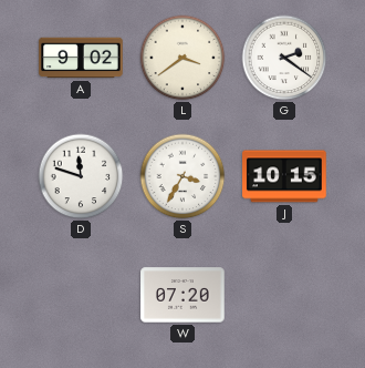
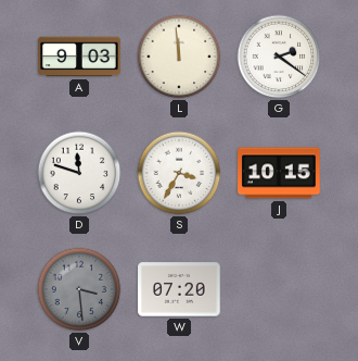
A: 9:02 -> 9:03
L: 3:39 -> 11:59
V: none -> 3:29
